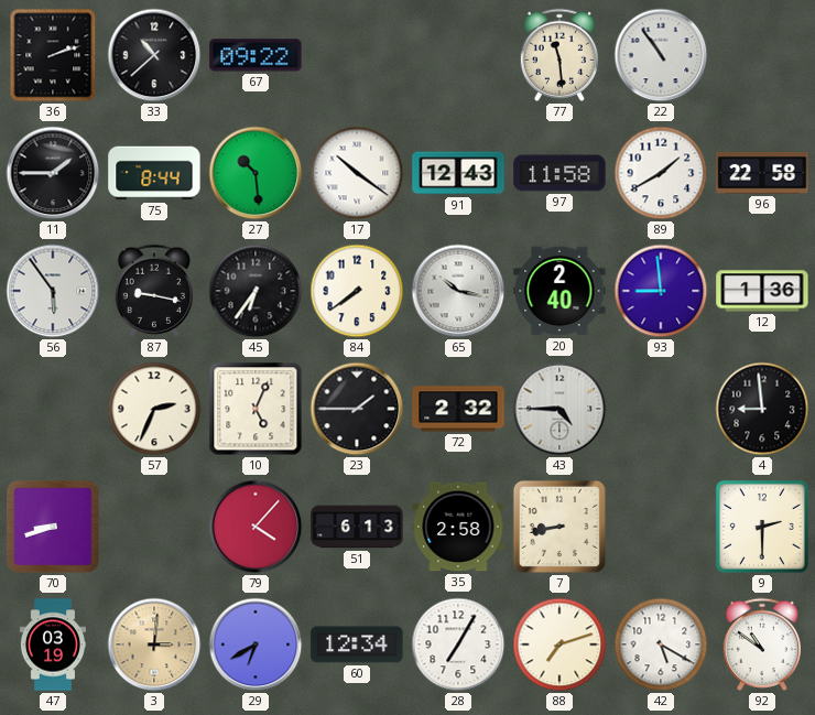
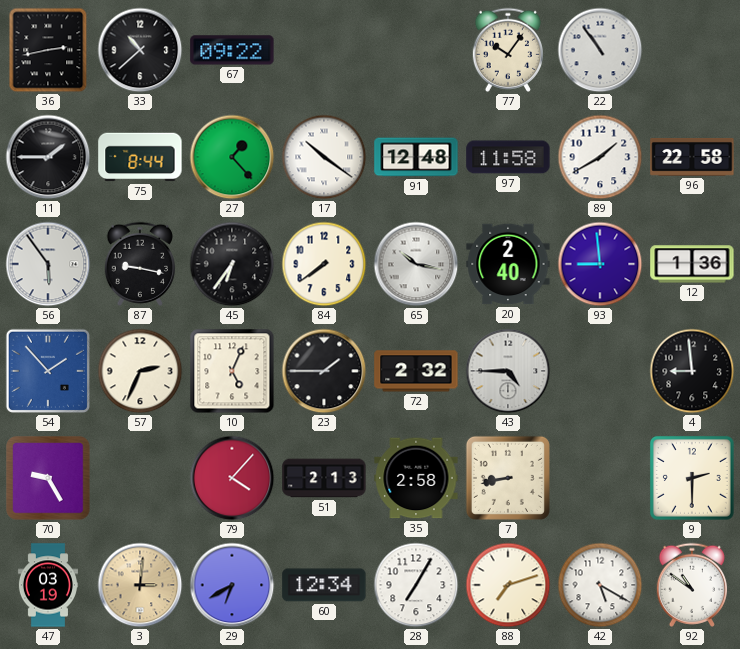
36: 2:12 -> 2:43
77: 11:29 -> 10:06
27: 10:29 -> 1:23
91: 12:43 -> 12:48
54: none -> 1:53
70: 8:42 -> 9:25
51: 6:13 -> 2:13
